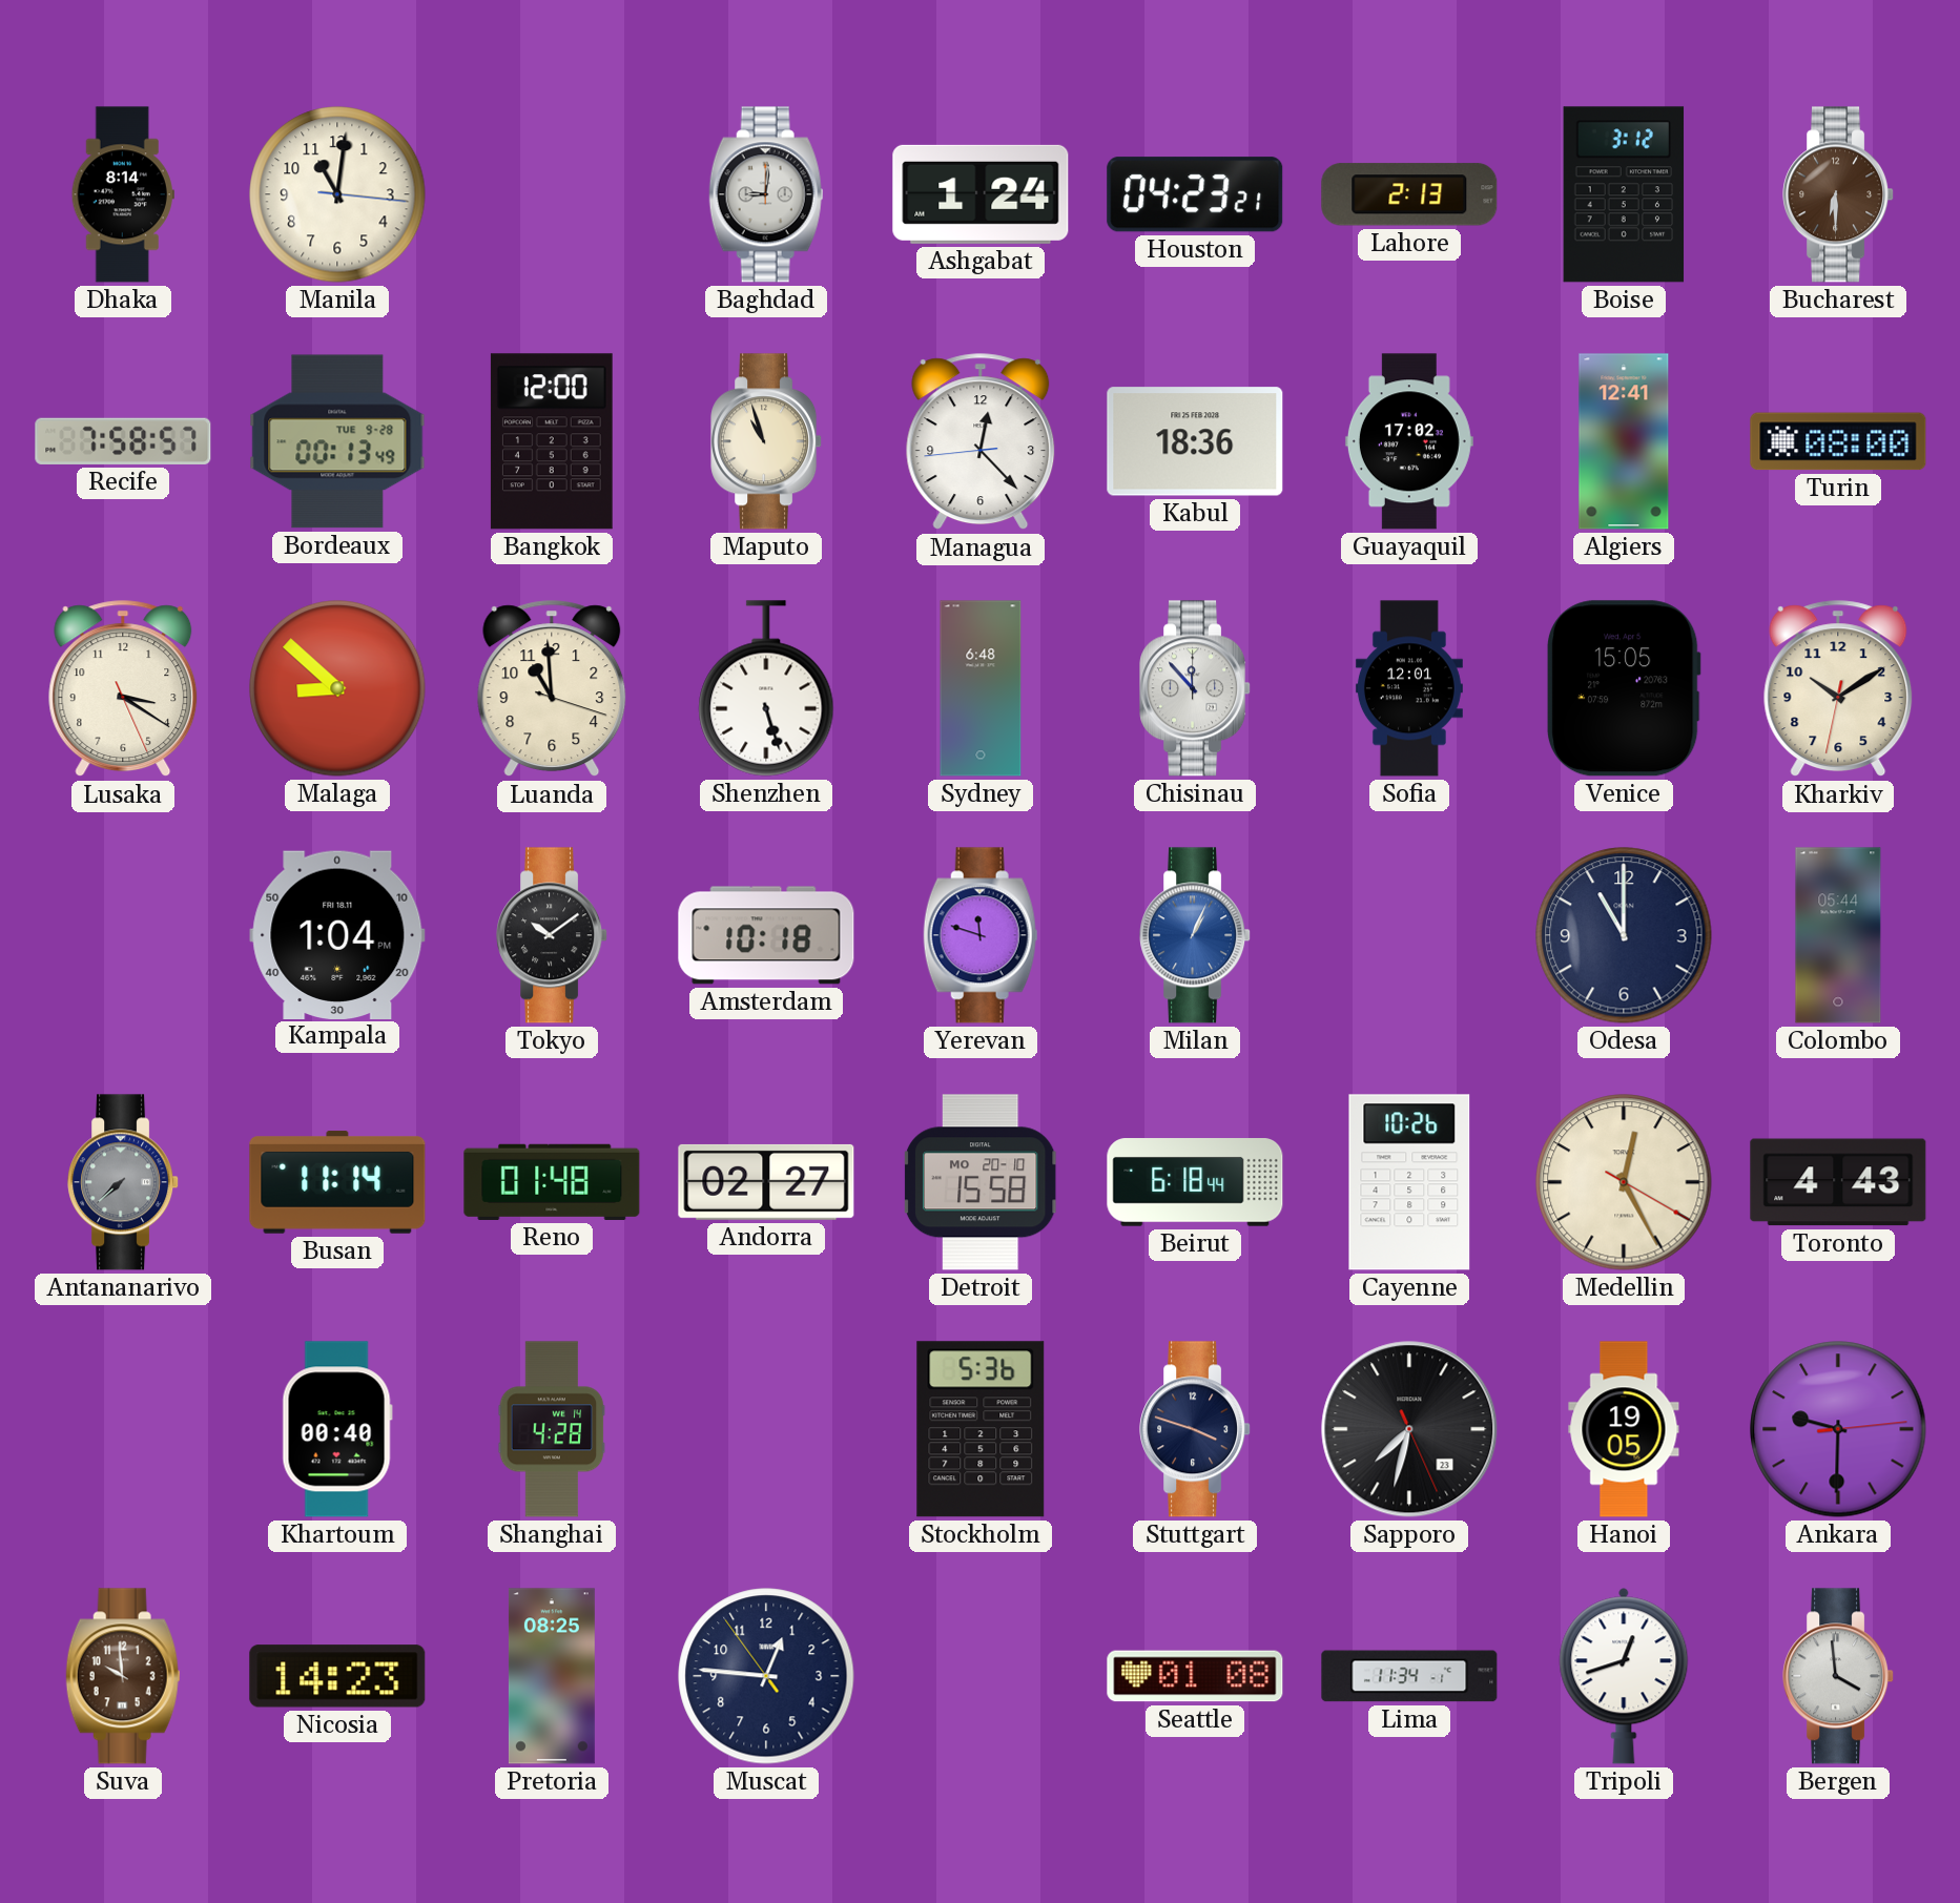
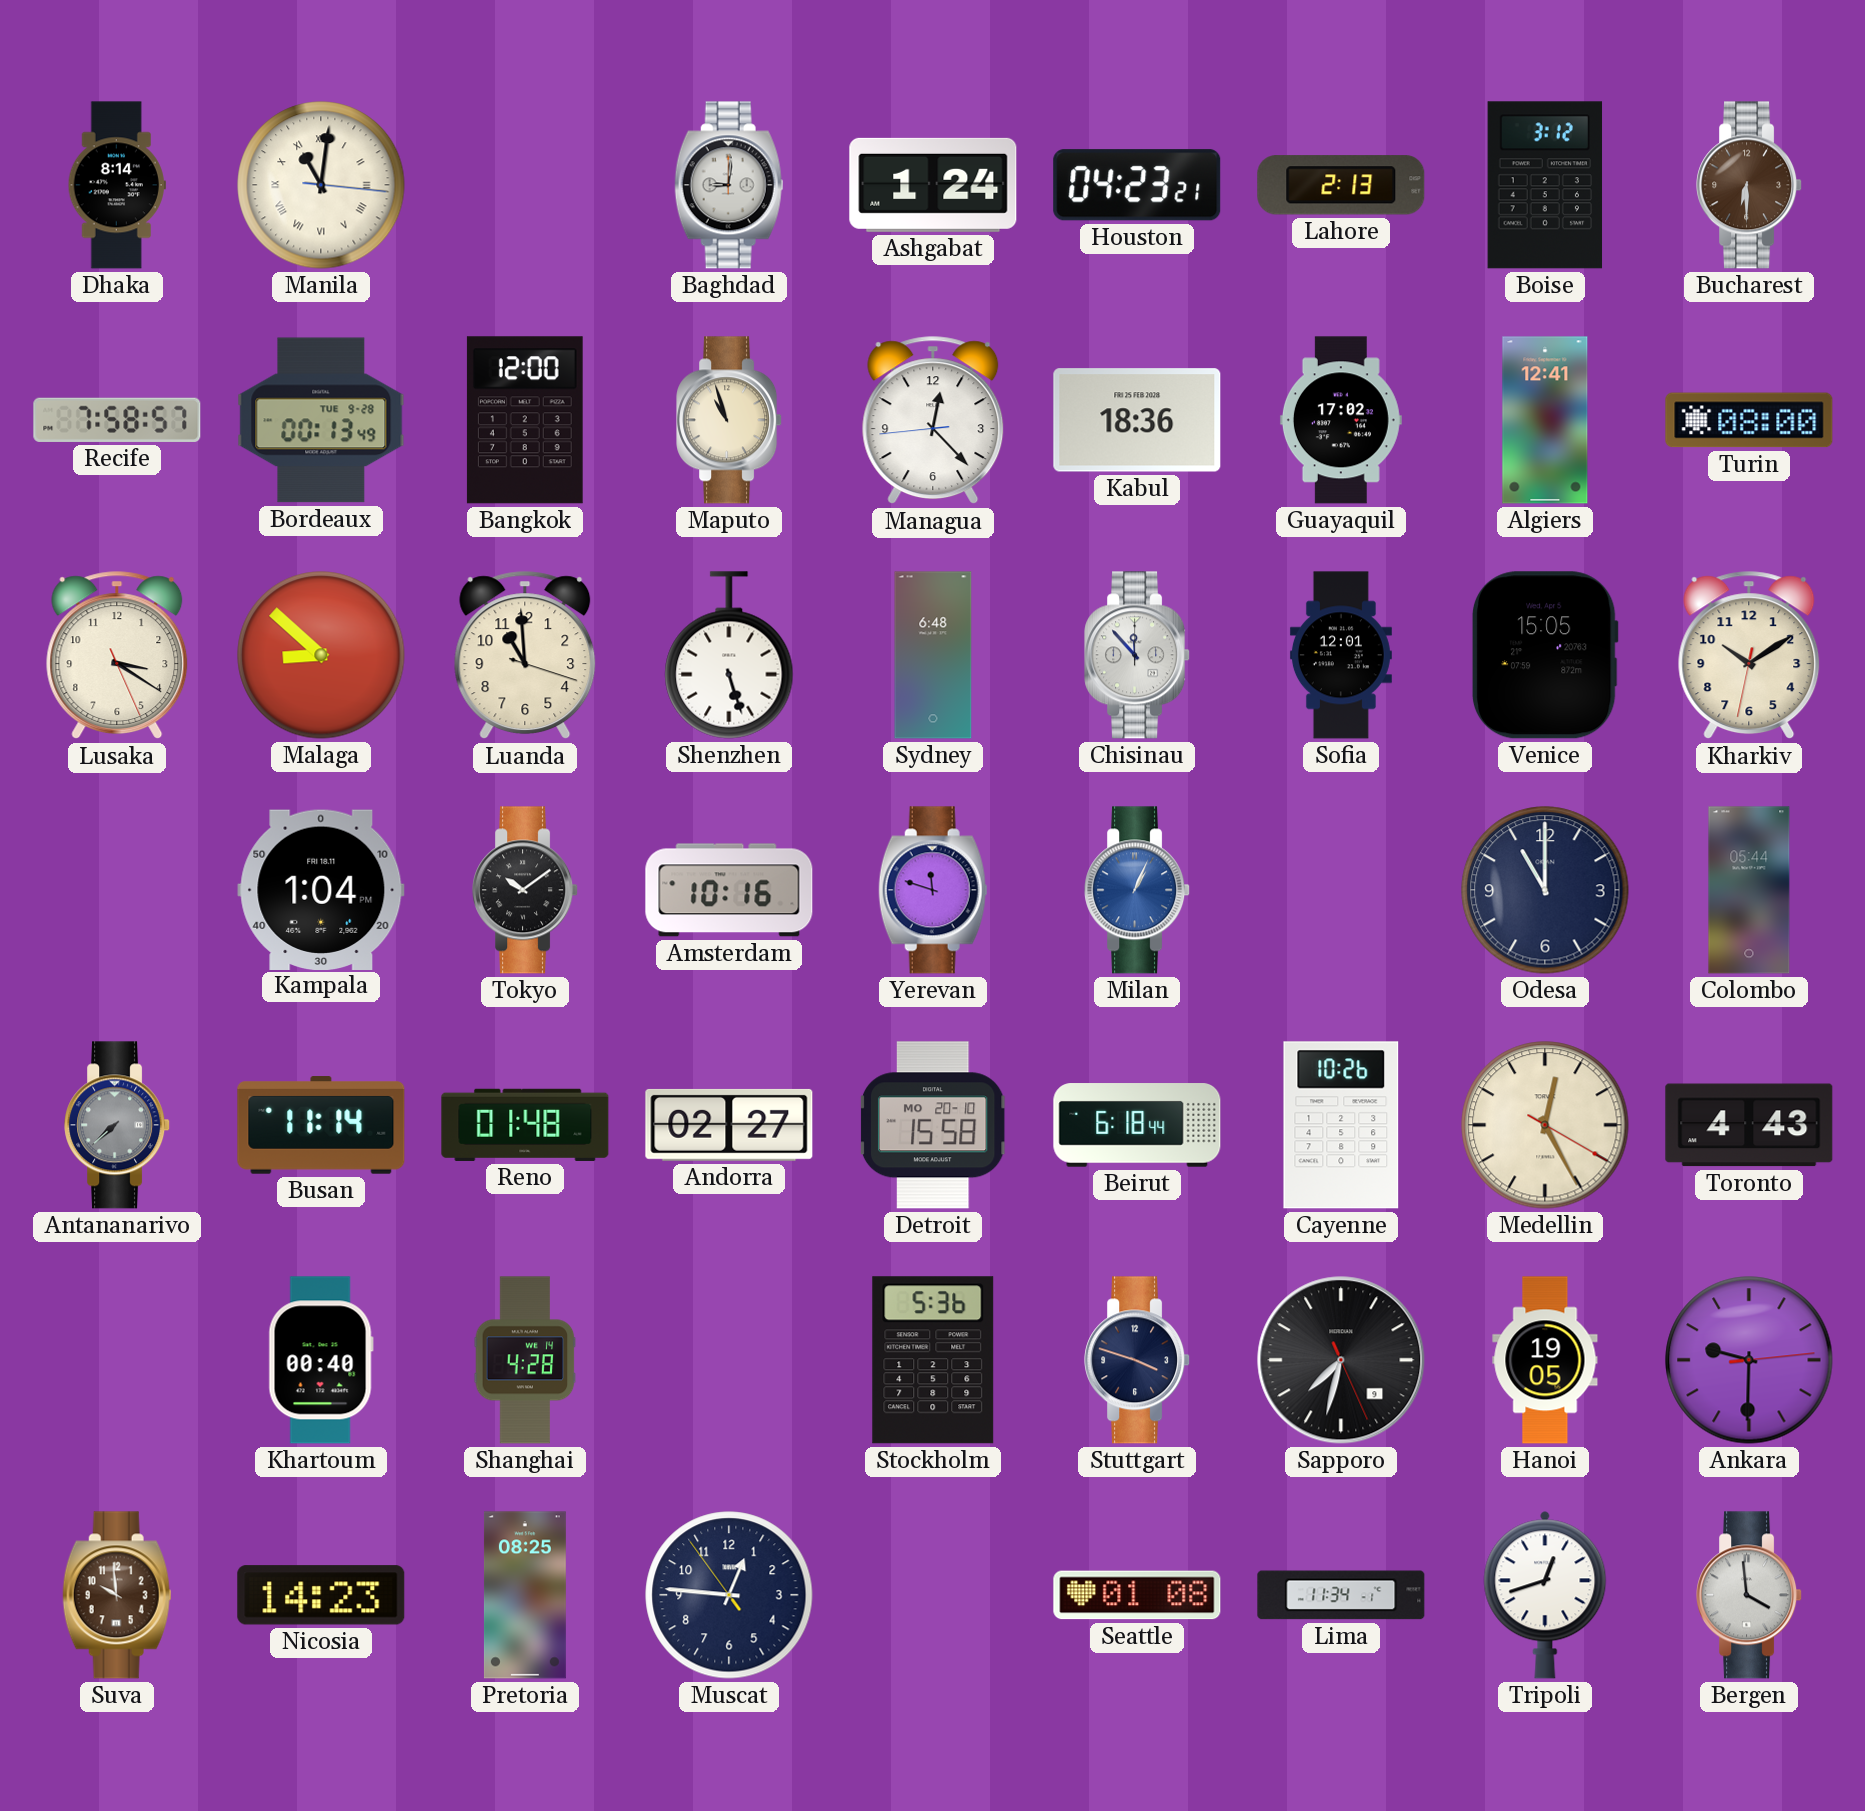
Manila numerals: Arabic -> Roman
Amsterdam: 10:18 -> 10:16
Sapporo date: 23 -> 9
